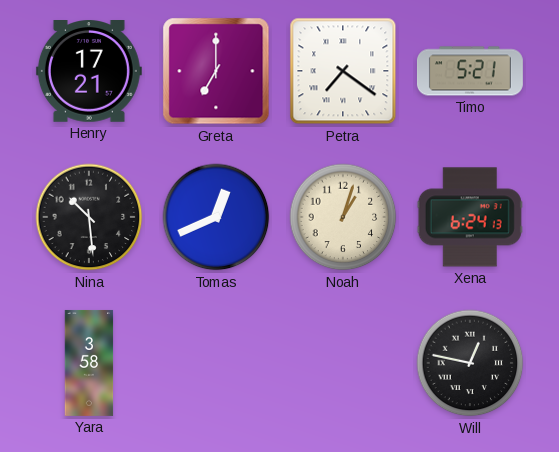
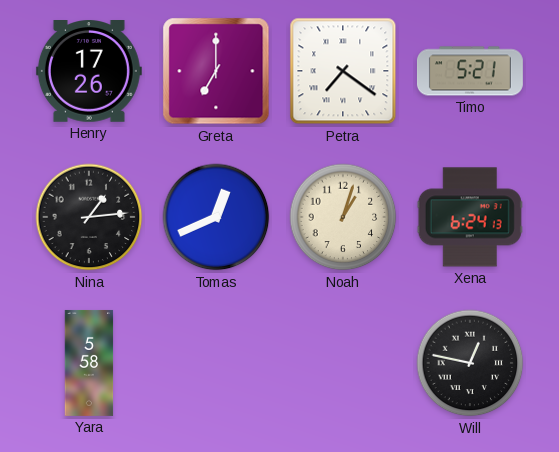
Henry: 17:21 -> 17:26
Nina: 10:29 -> 1:14
Yara: 3:58 -> 5:58
